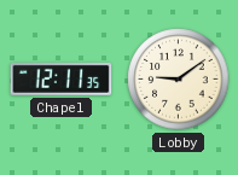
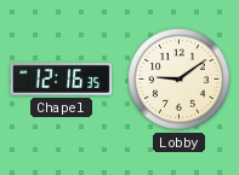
Chapel: 12:11 -> 12:16
